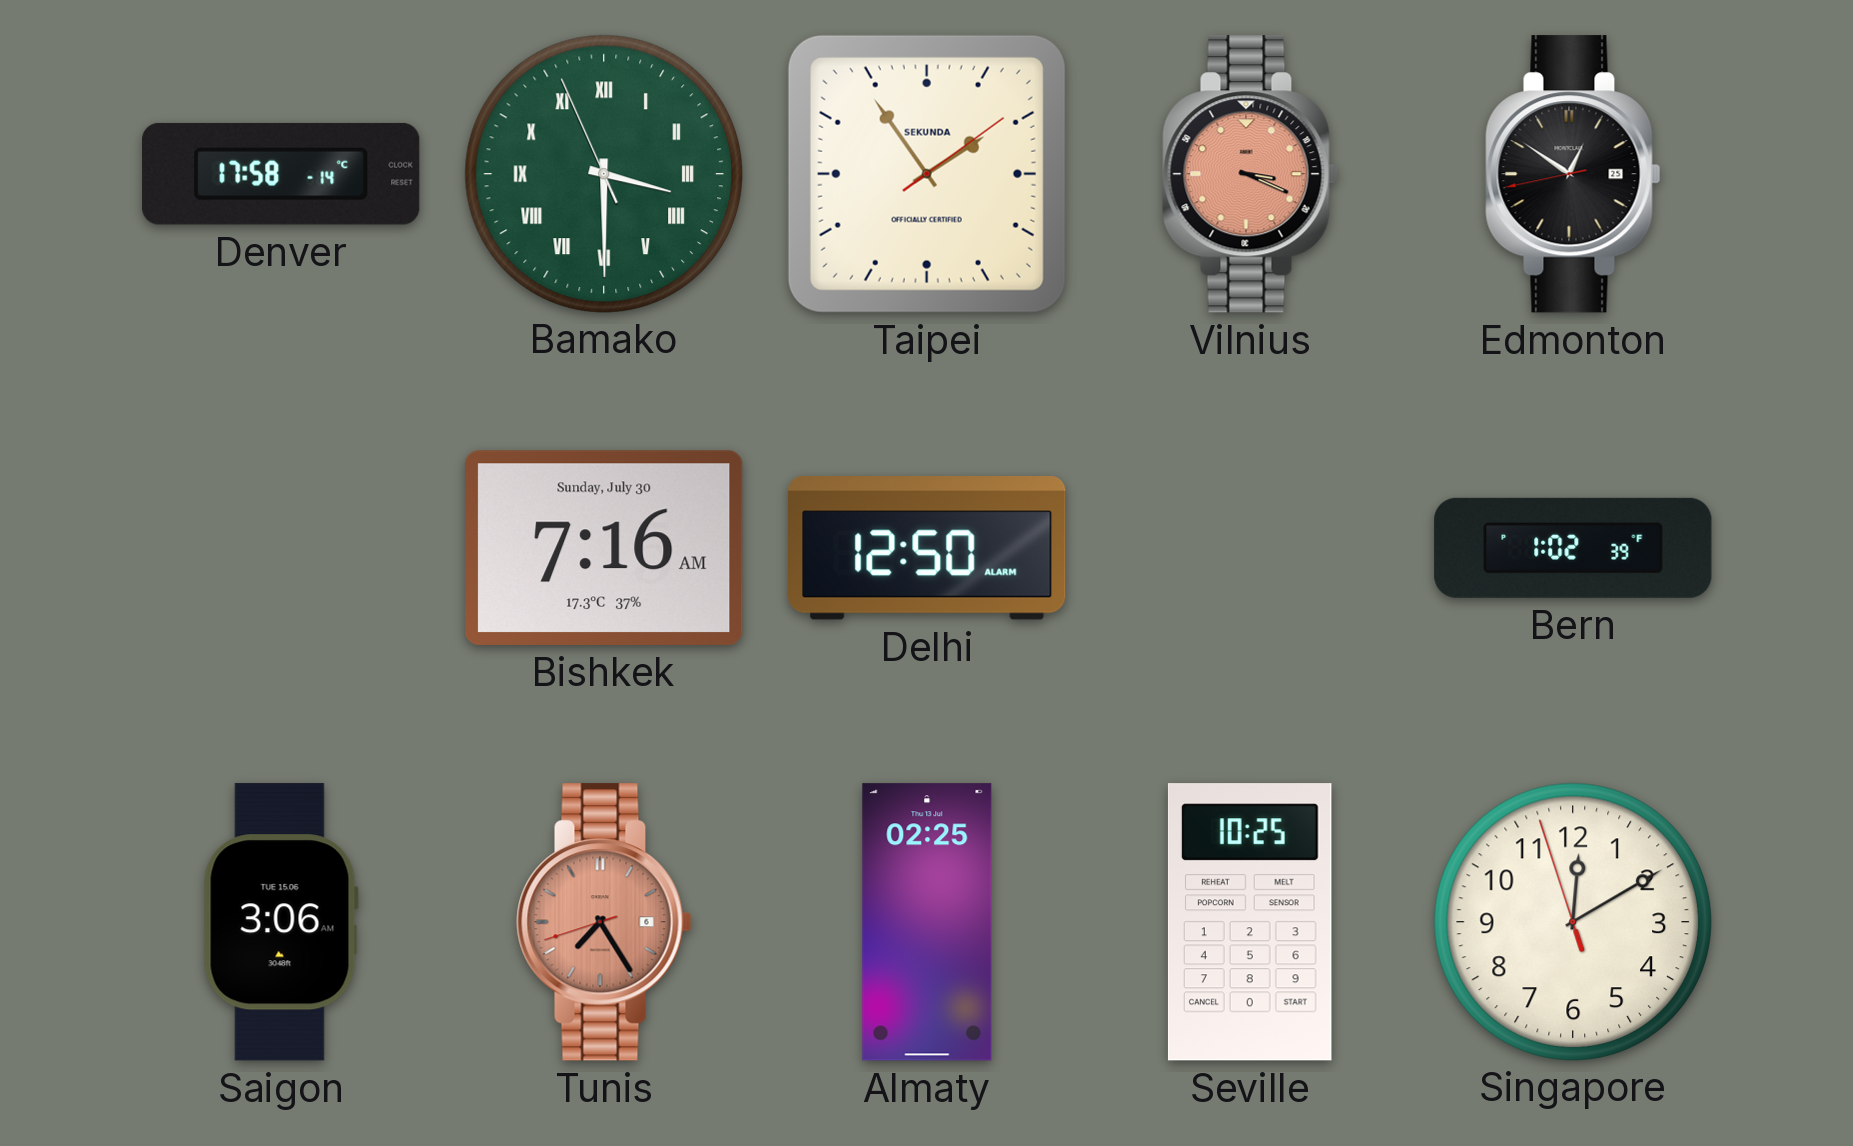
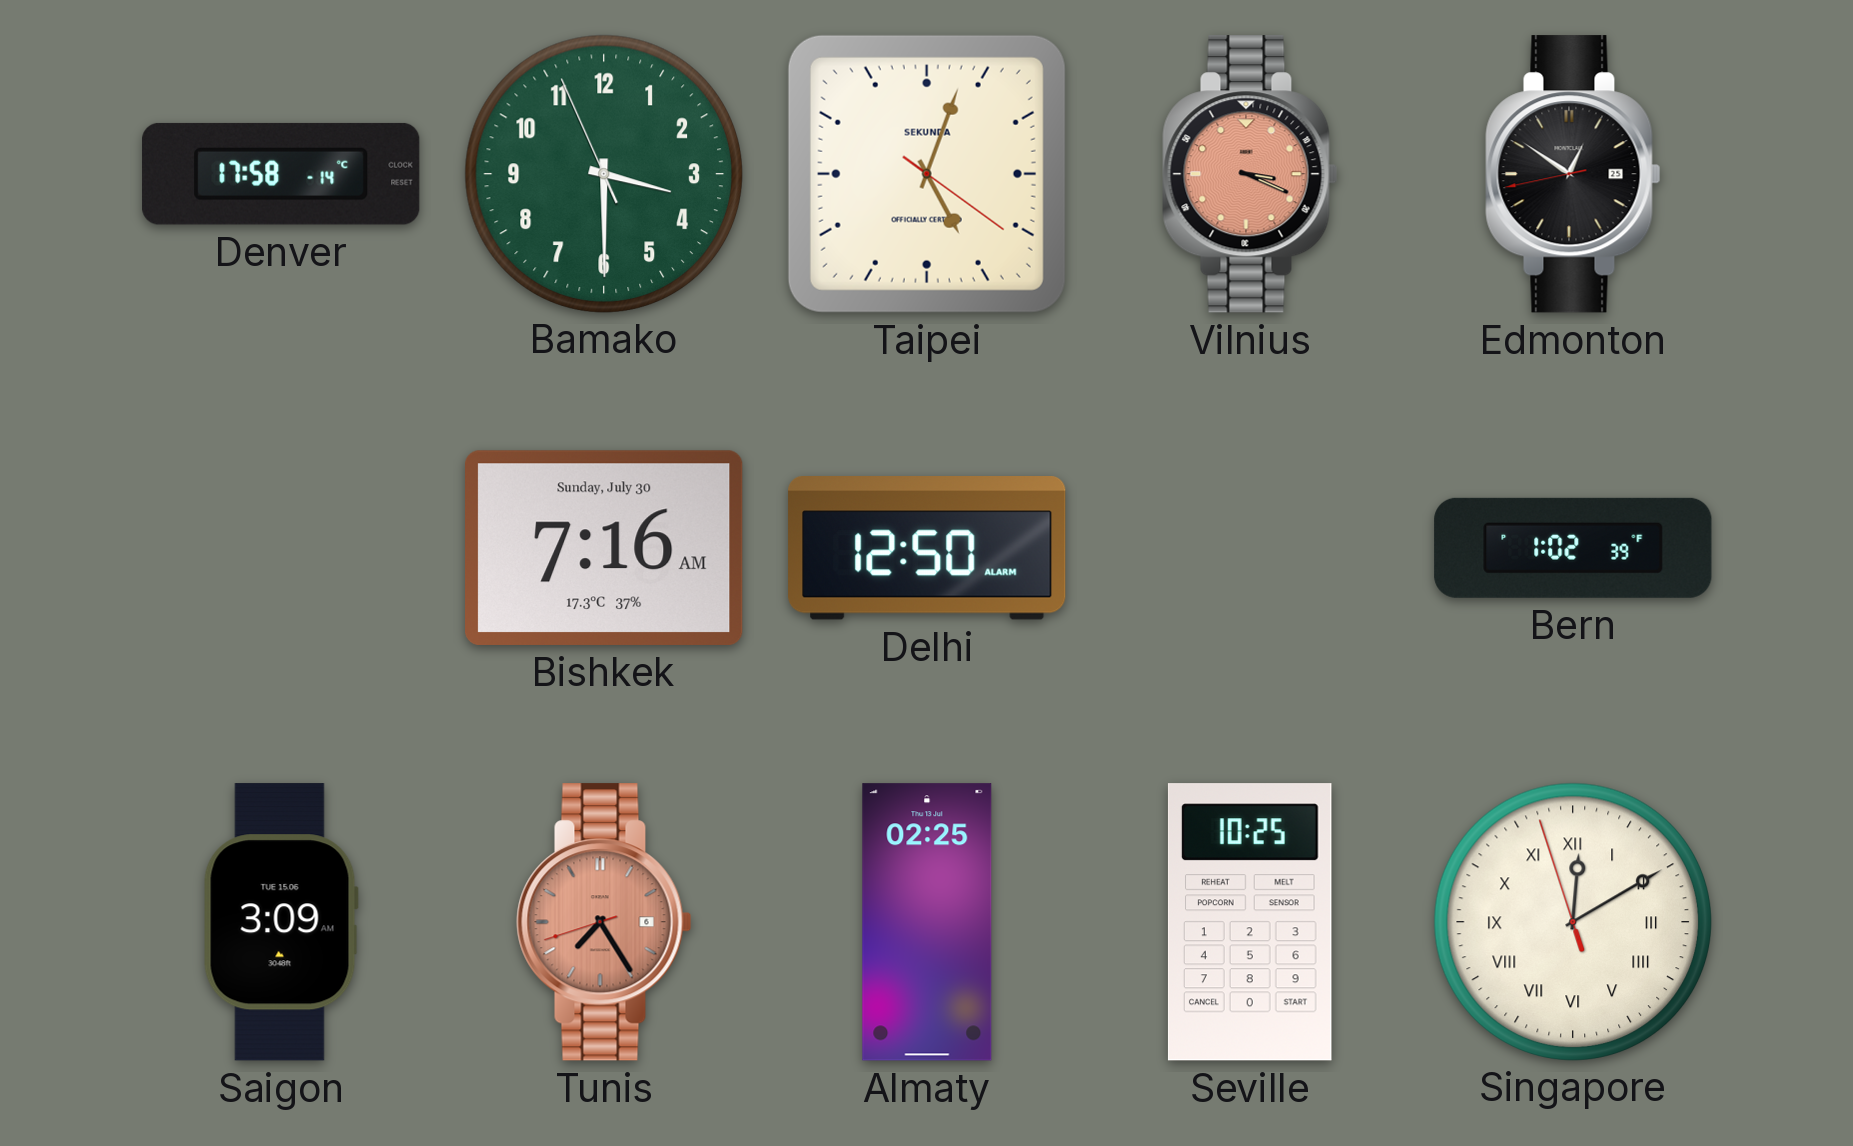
Bamako numerals: Roman -> Arabic
Taipei: 1:54 -> 5:03
Saigon: 3:06 -> 3:09
Singapore numerals: Arabic -> Roman
